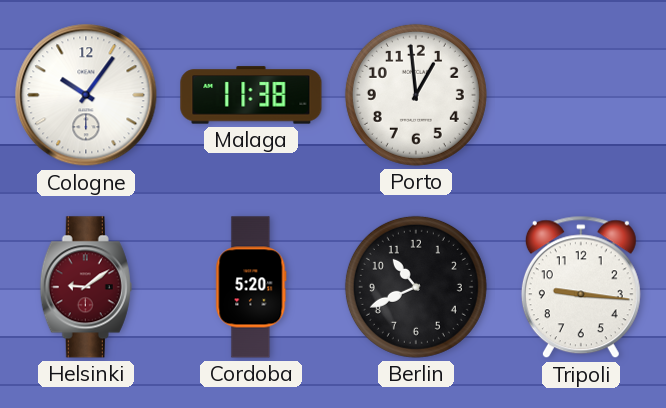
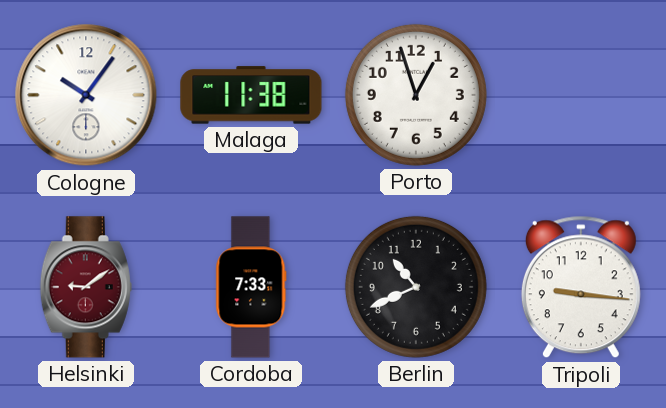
Porto: 12:59 -> 12:57
Cordoba: 5:20 -> 7:33
